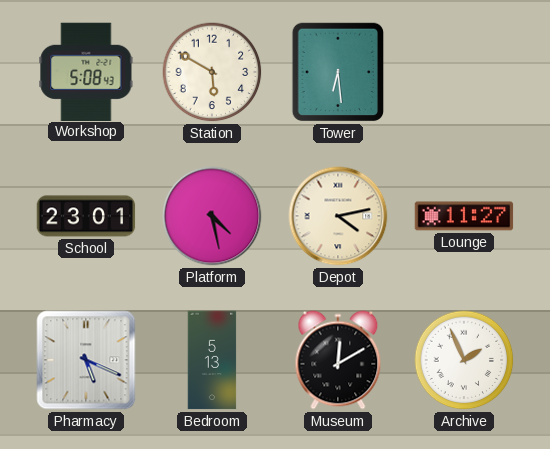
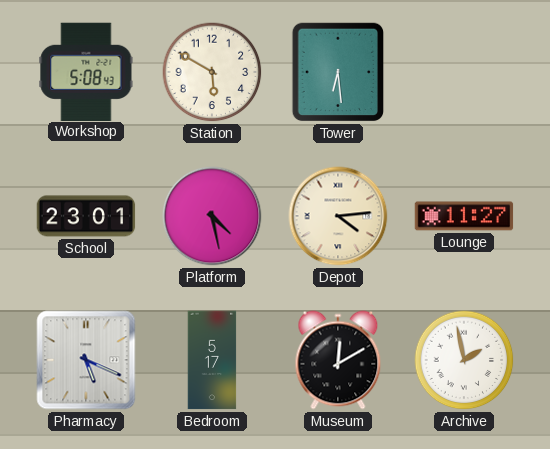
Depot: 4:13 -> 4:14
Bedroom: 5:13 -> 5:17
Archive: 1:56 -> 1:58
